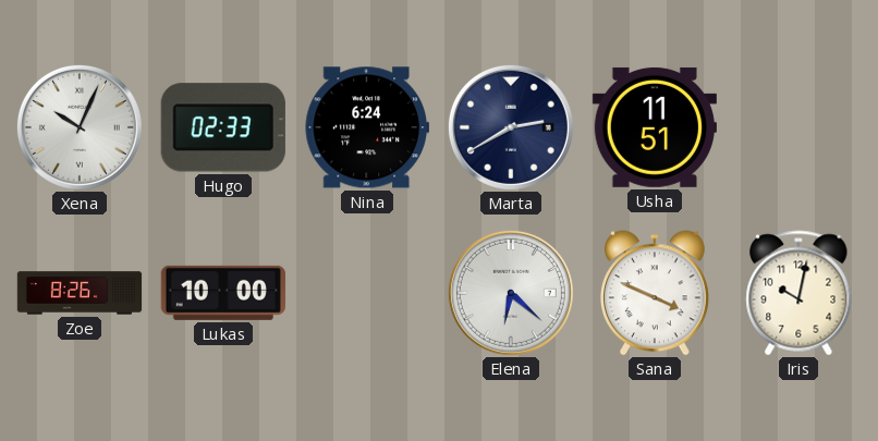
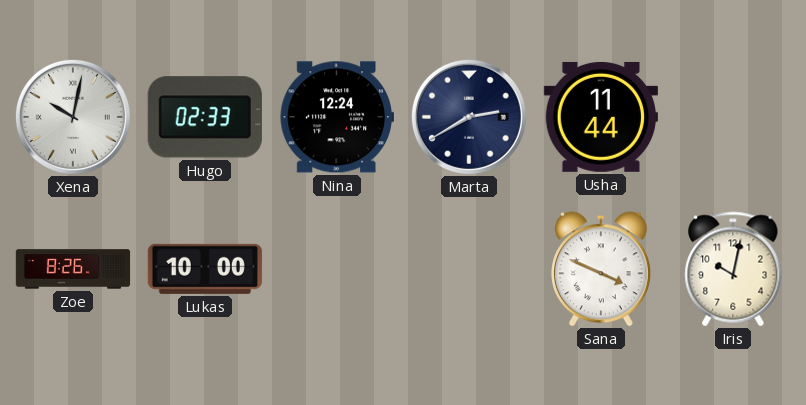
Xena: 10:04 -> 10:02
Nina: 6:24 -> 12:24
Usha: 11:51 -> 11:44
Elena: 6:22 -> none
